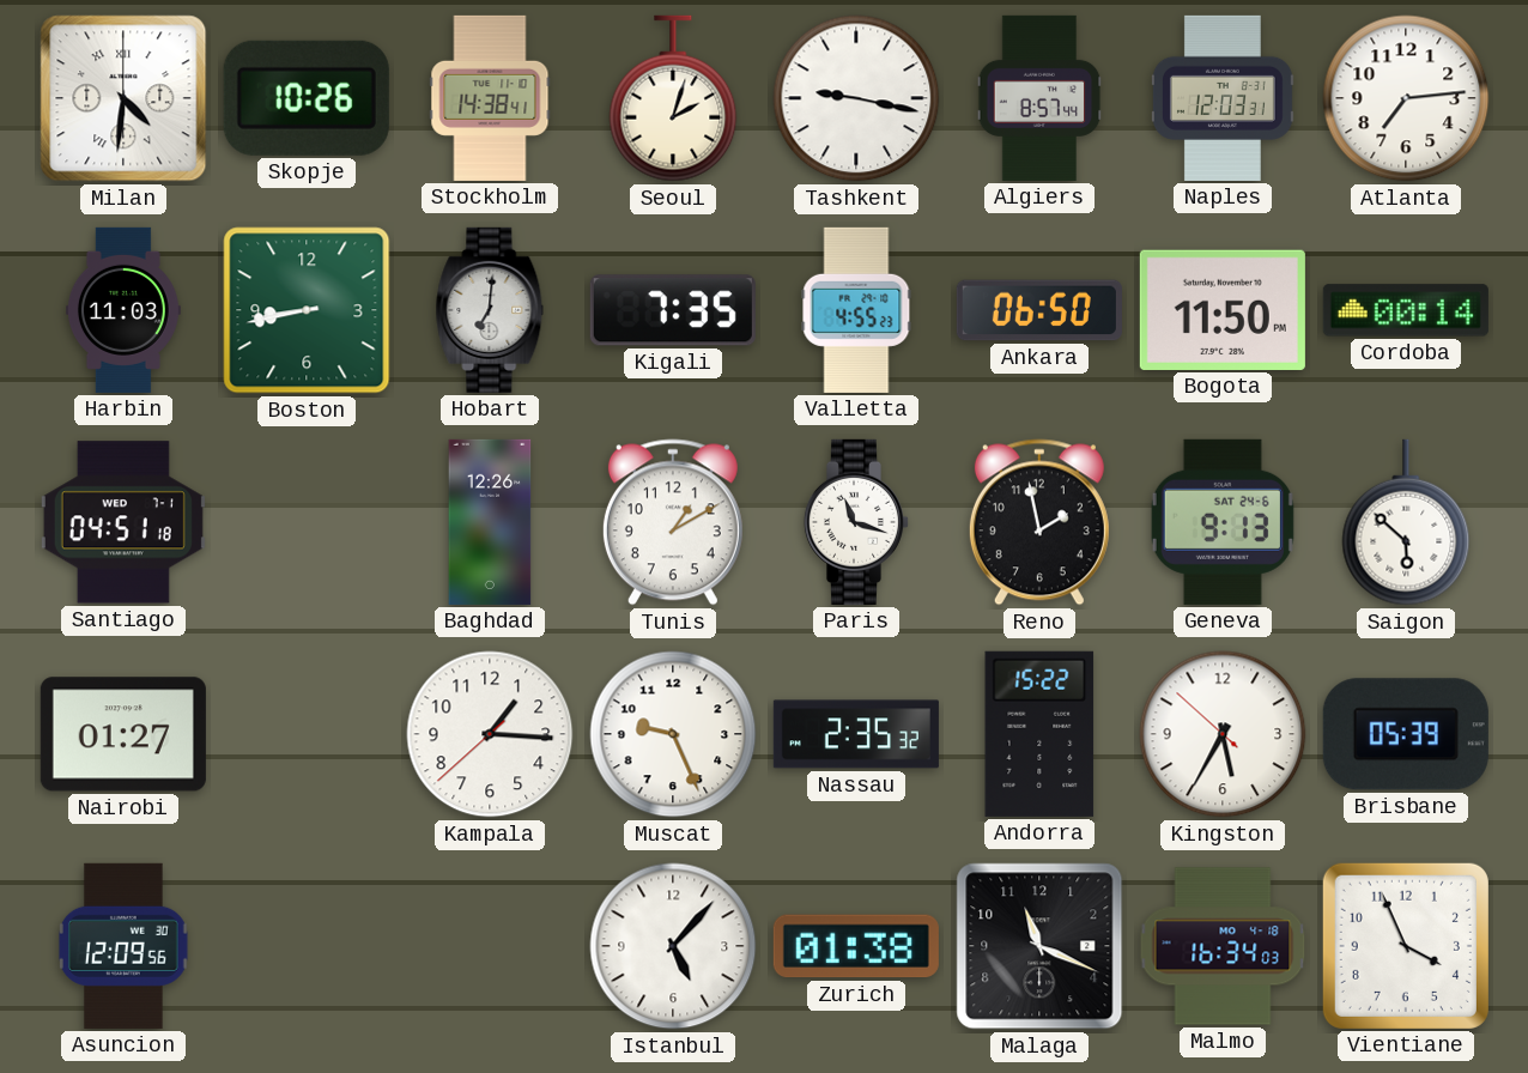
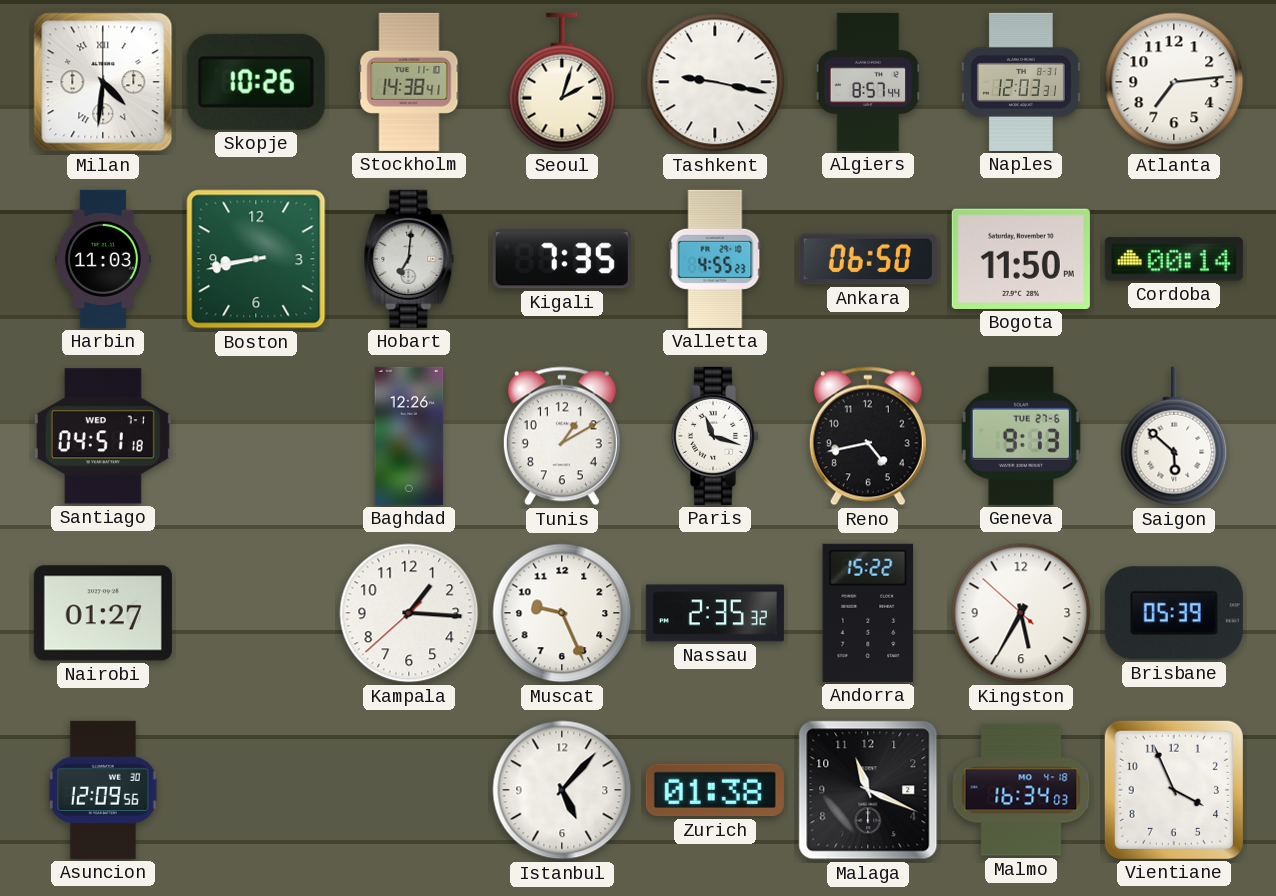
Reno: 1:58 -> 4:43
Geneva date: SAT 24-6 -> TUE 27-6
